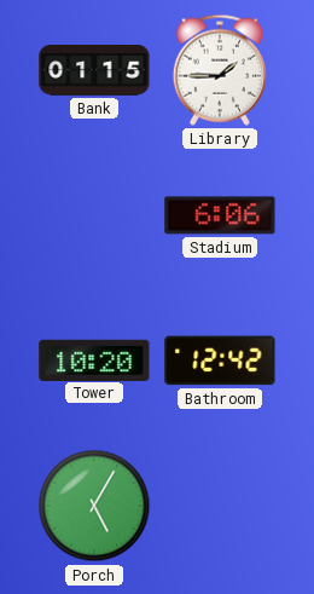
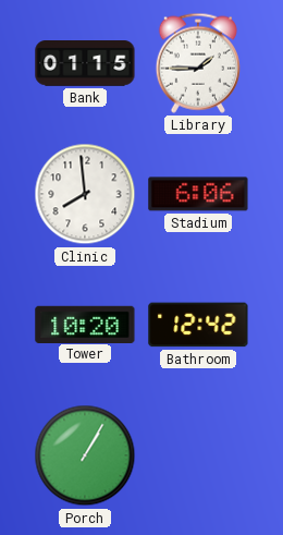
Clinic: none -> 7:59
Porch: 5:05 -> 1:05
